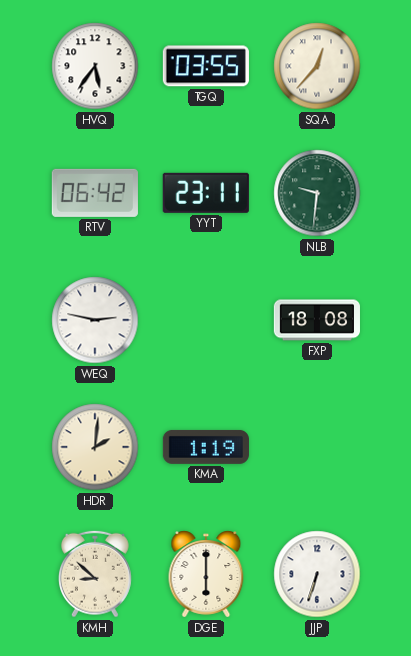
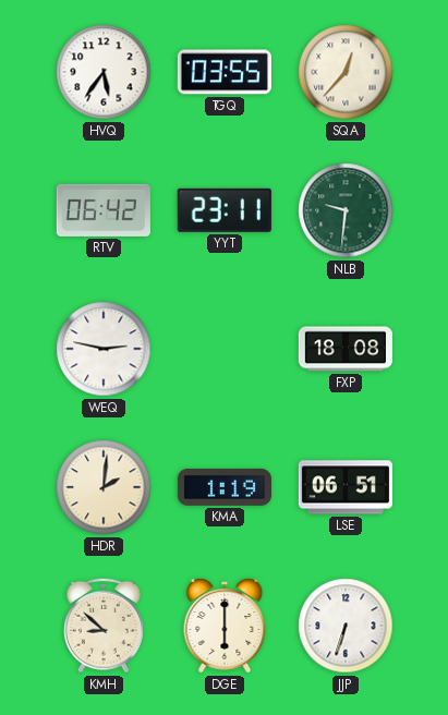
LSE: none -> 06:51
